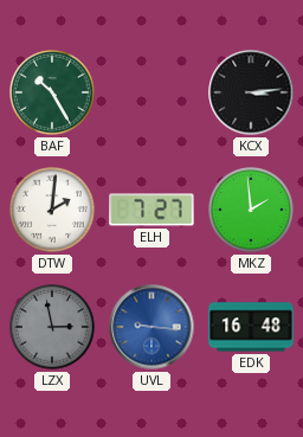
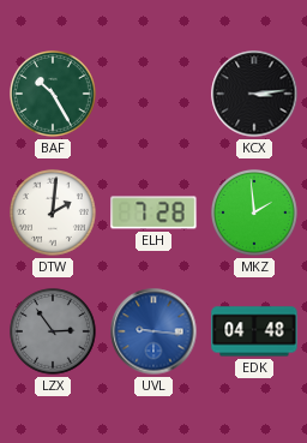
ELH: 7:27 -> 7:28
LZX: 2:58 -> 2:54
EDK: 16:48 -> 04:48
